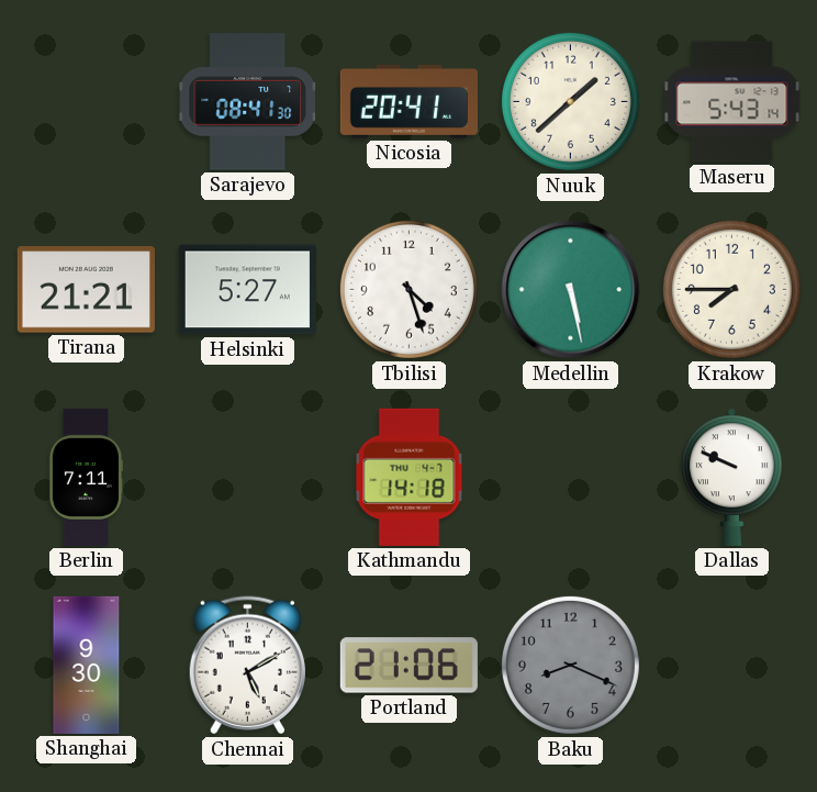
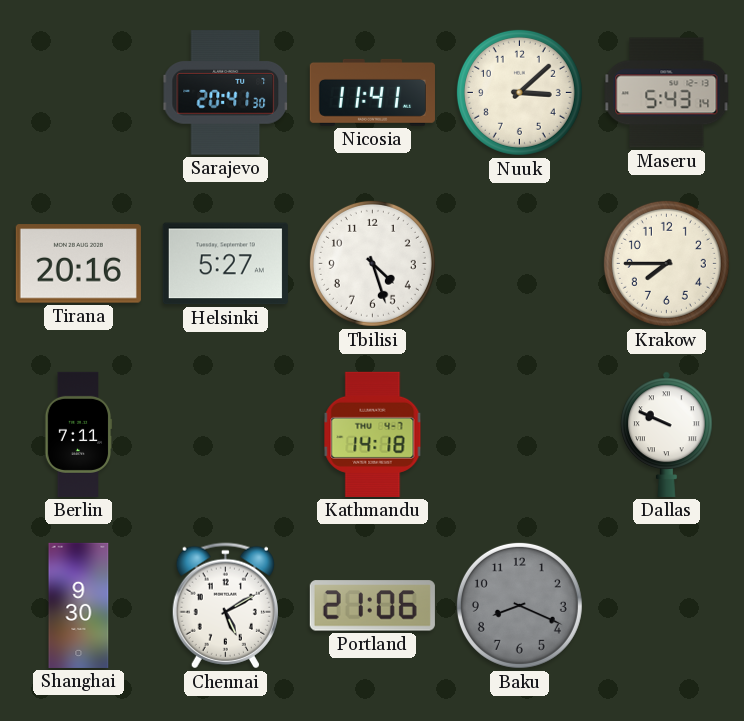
Sarajevo: 08:41 -> 20:41
Nicosia: 20:41 -> 11:41
Nuuk: 1:38 -> 3:08
Tirana: 21:21 -> 20:16
Medellin: 5:28 -> none
